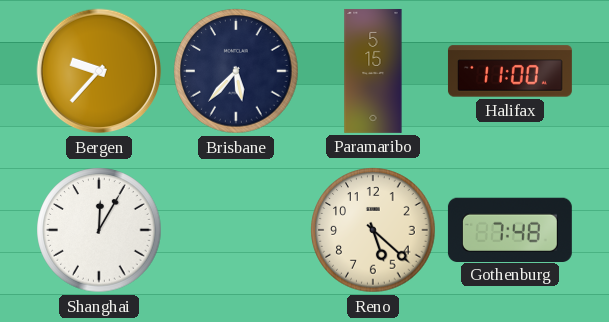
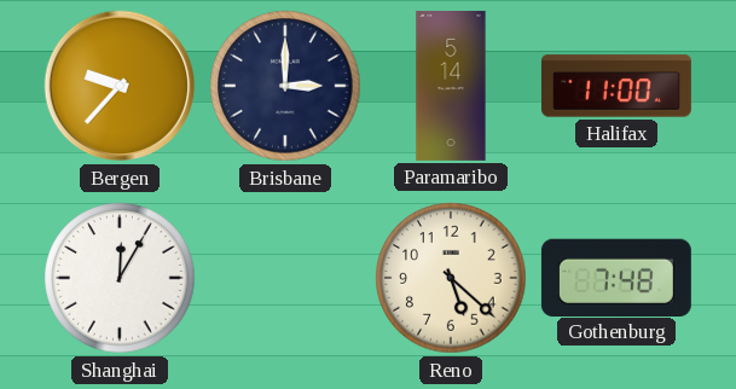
Brisbane: 5:37 -> 3:00
Paramaribo: 5:15 -> 5:14
